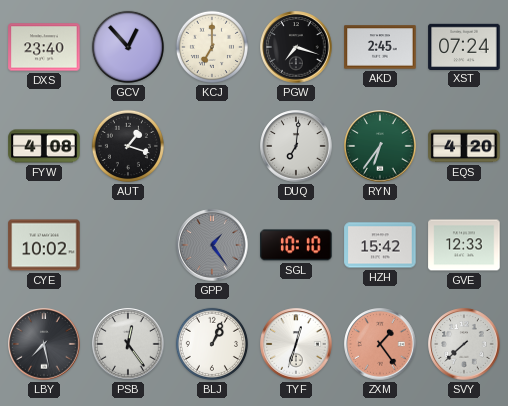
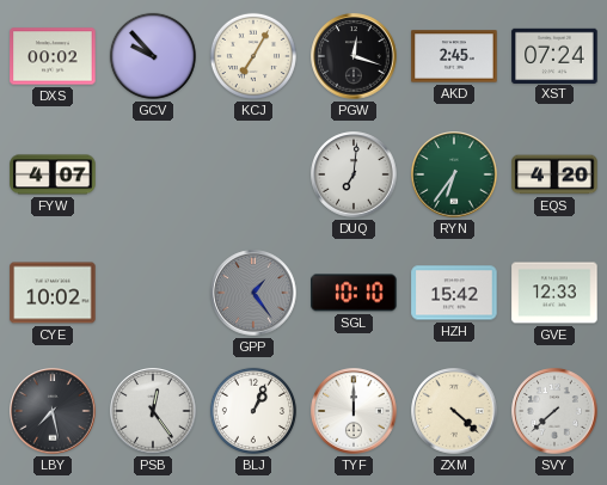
DXS: 23:40 -> 00:02
GCV: 12:53 -> 9:53
KCJ: 7:00 -> 7:05
PGW: 7:18 -> 12:18
FYW: 4:08 -> 4:07
AUT: 1:18 -> none
TYF: 12:33 -> 12:00
ZXM: 1:24 -> 4:22
ZXM dial: salmon -> cream
